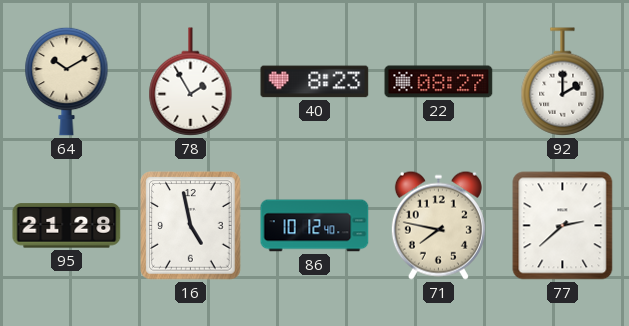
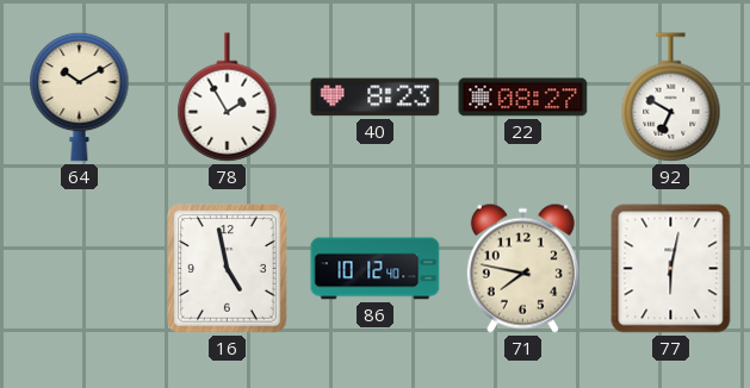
92: 2:00 -> 6:50
95: 21:28 -> none
77: 2:38 -> 6:02
